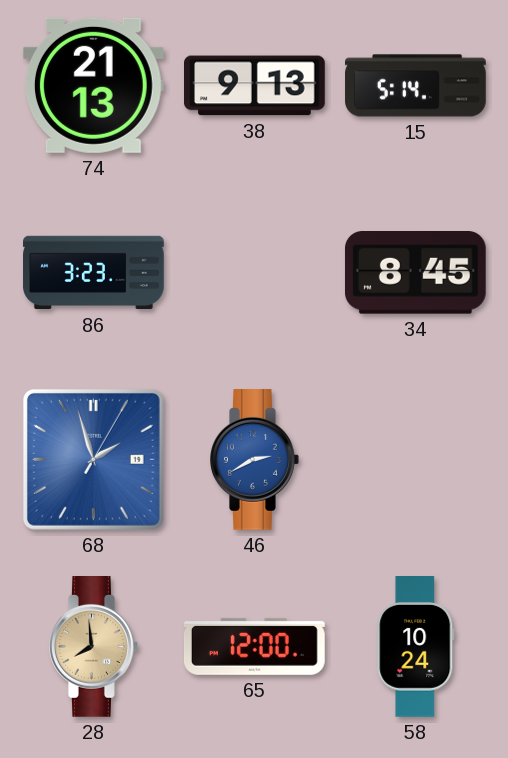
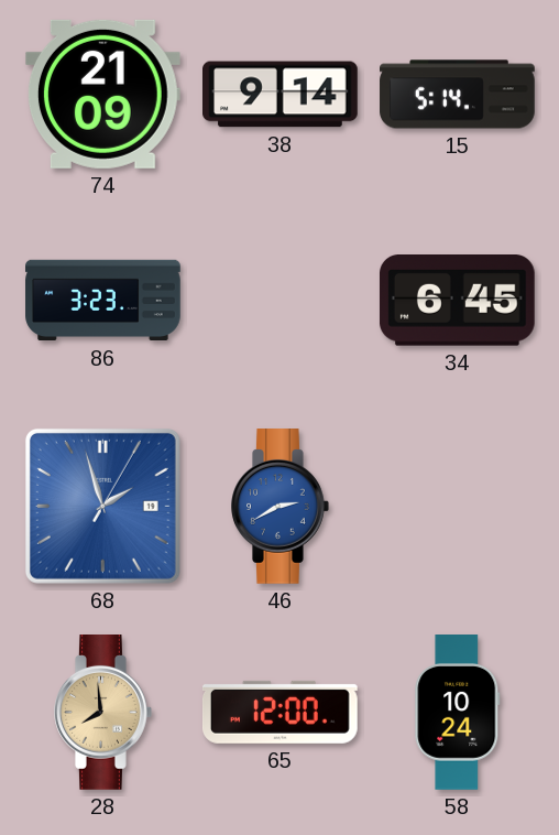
74: 21:13 -> 21:09
38: 9:13 -> 9:14
34: 8:45 -> 6:45
